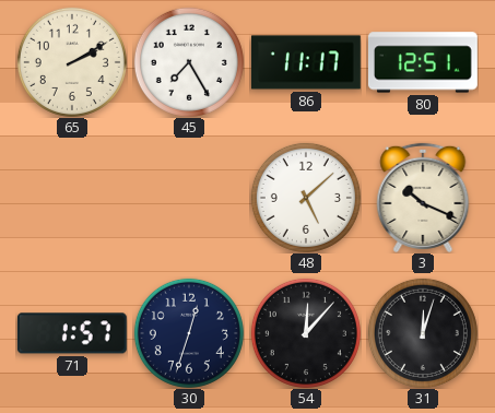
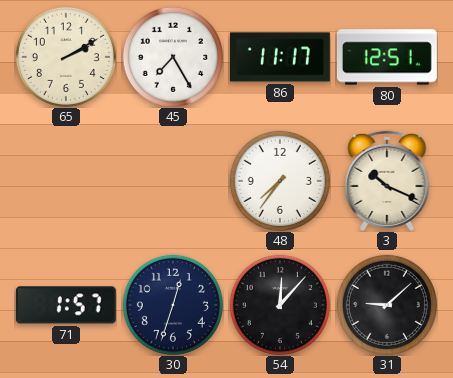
48: 5:08 -> 7:36
31: 12:03 -> 9:08
